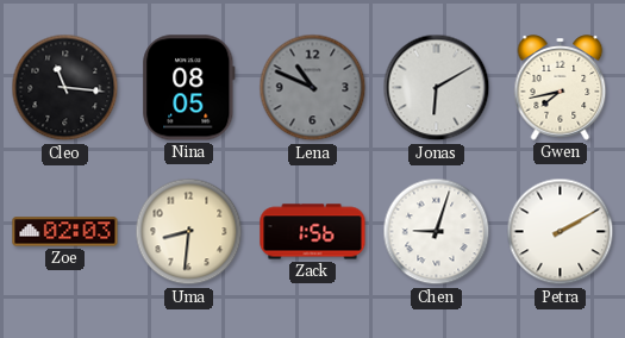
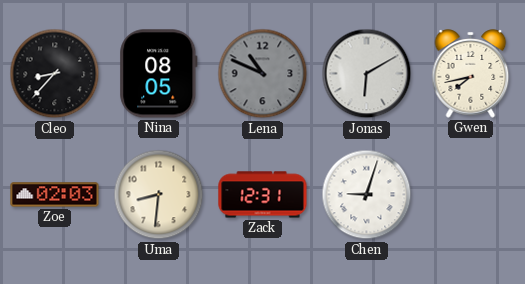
Cleo: 11:16 -> 8:37
Zack: 1:56 -> 12:31
Petra: 2:10 -> none
